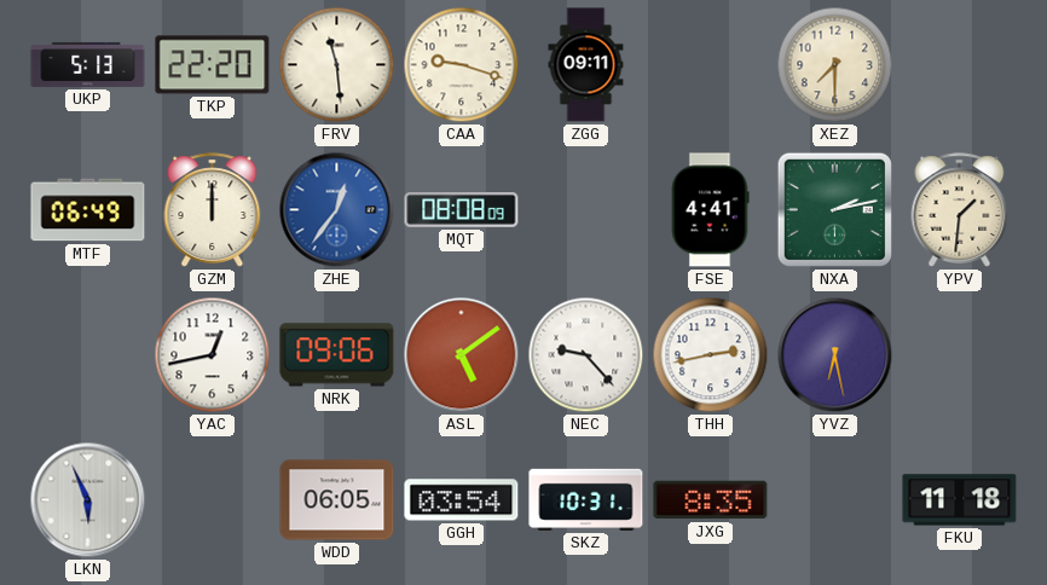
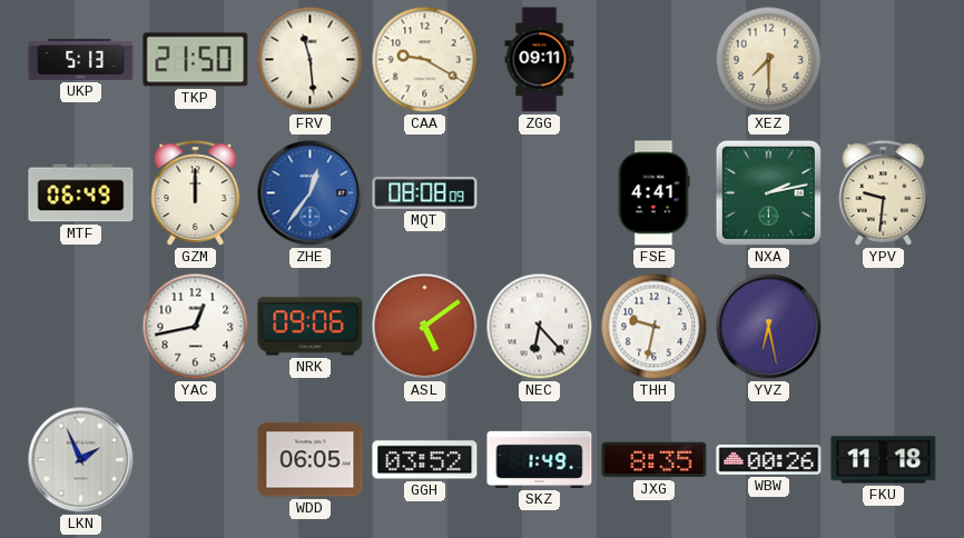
TKP: 22:20 -> 21:50
CAA: 9:18 -> 9:20
YPV: 1:31 -> 9:31
NEC: 9:23 -> 6:23
THH: 2:43 -> 9:32
LKN: 5:56 -> 1:56
GGH: 03:54 -> 03:52
SKZ: 10:31 -> 1:49
WBW: none -> 00:26
